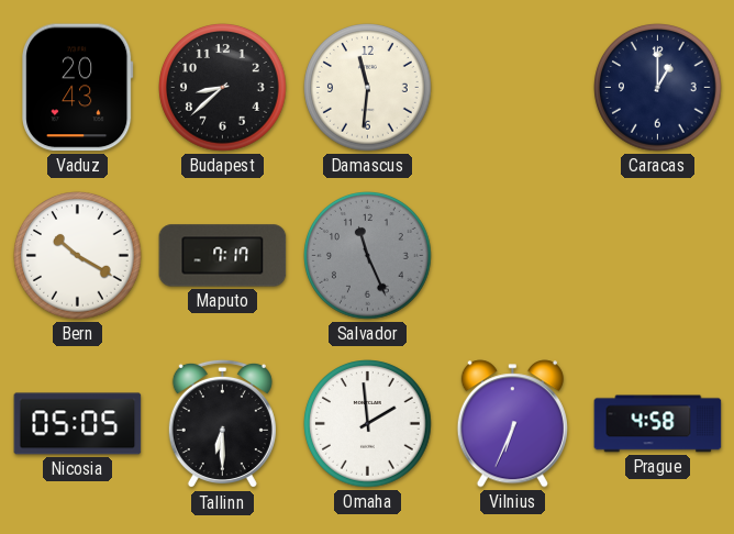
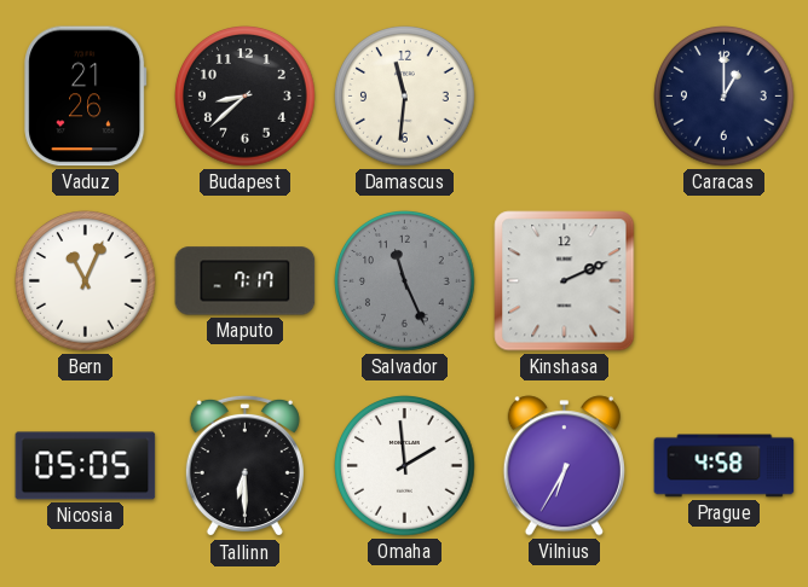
Vaduz: 20:43 -> 21:26
Bern: 10:20 -> 11:04
Kinshasa: none -> 2:11
Vilnius: 6:34 -> 6:35
